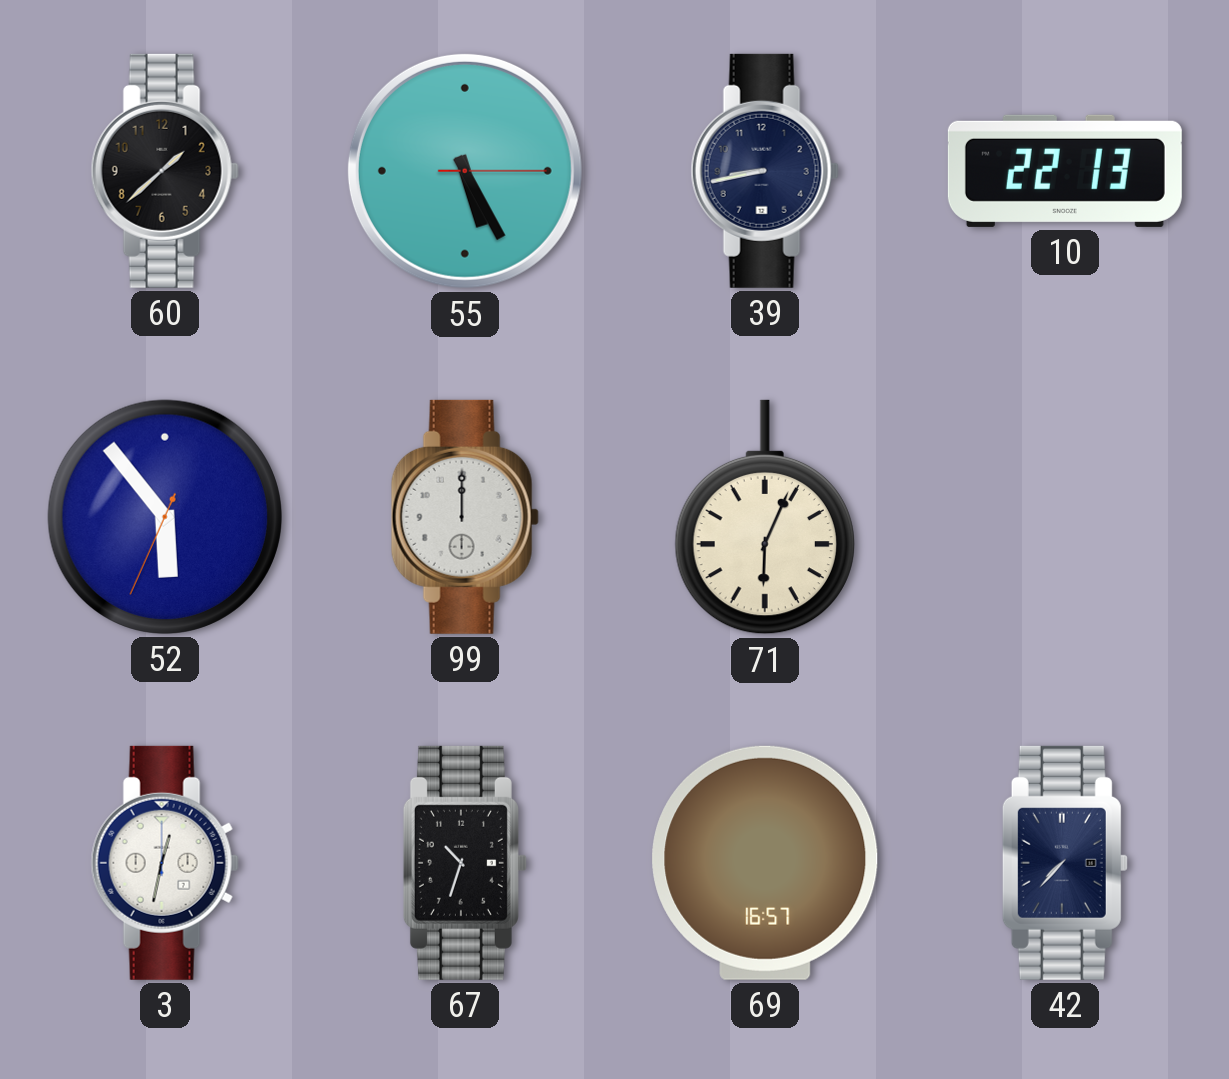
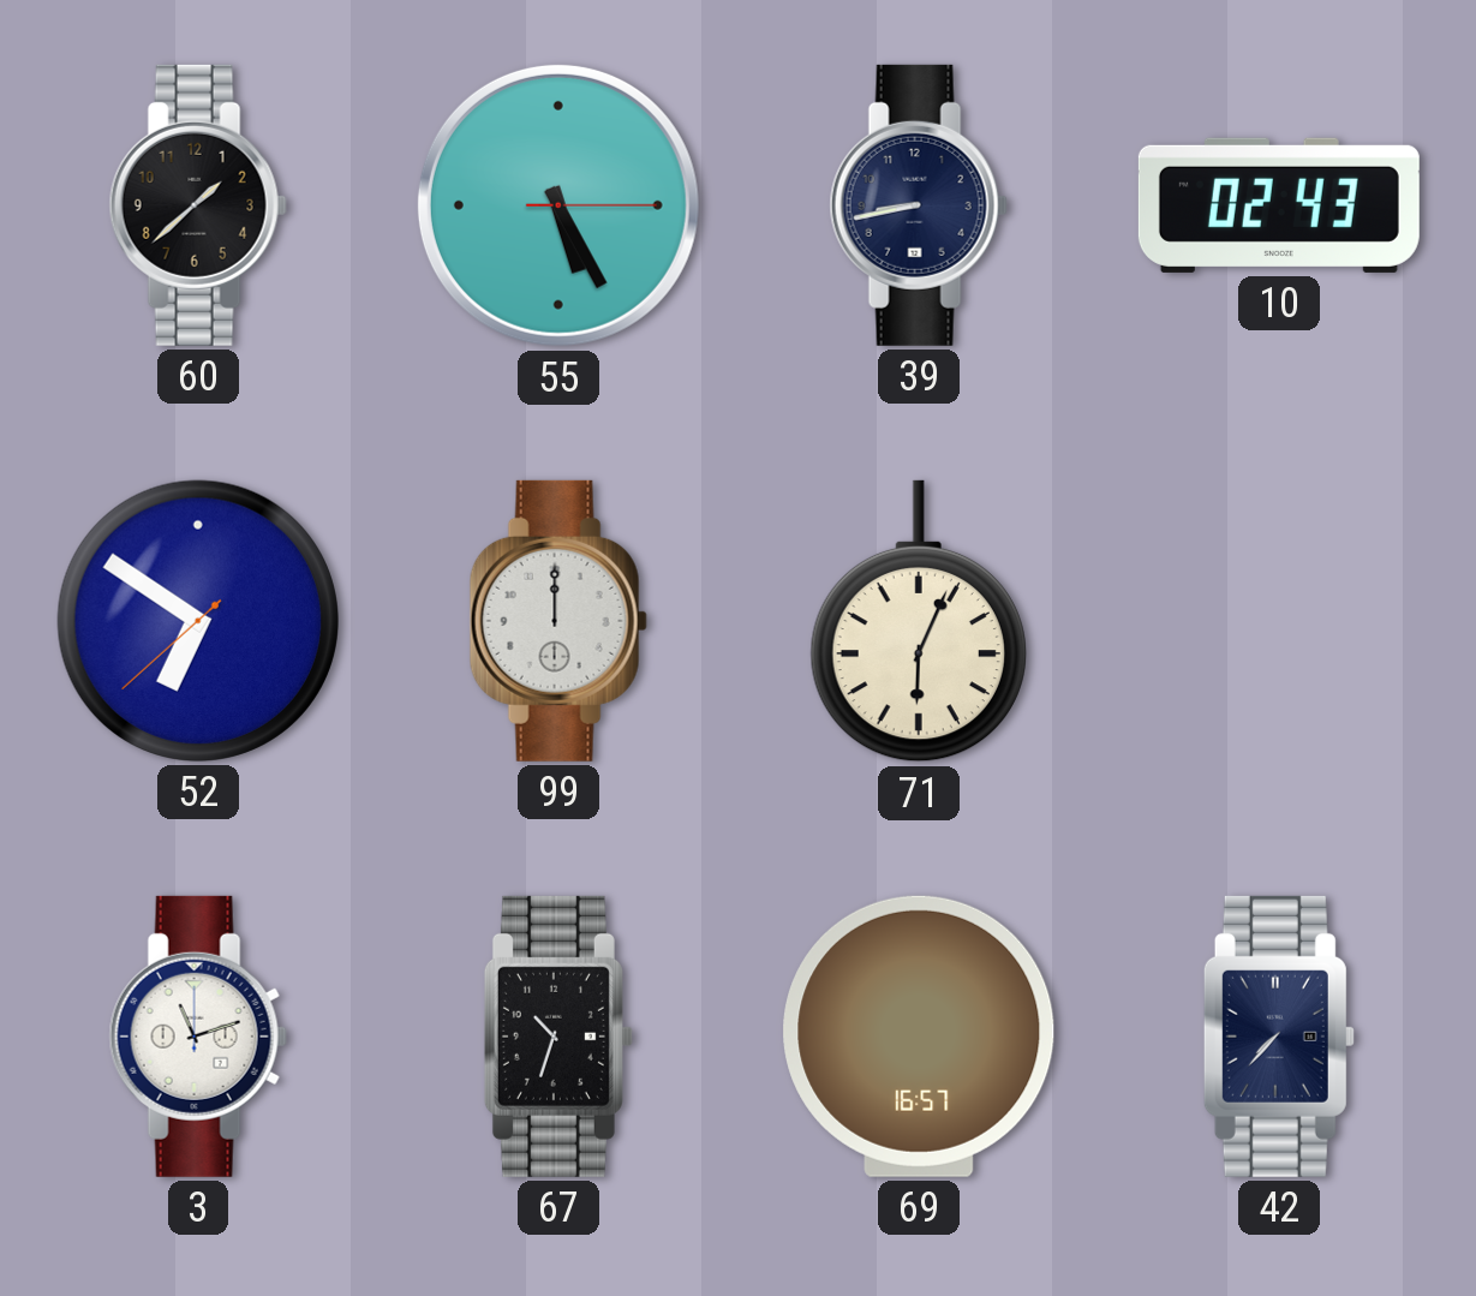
10: 22:13 -> 02:43
52: 5:53 -> 6:50
3: 12:32 -> 11:12
